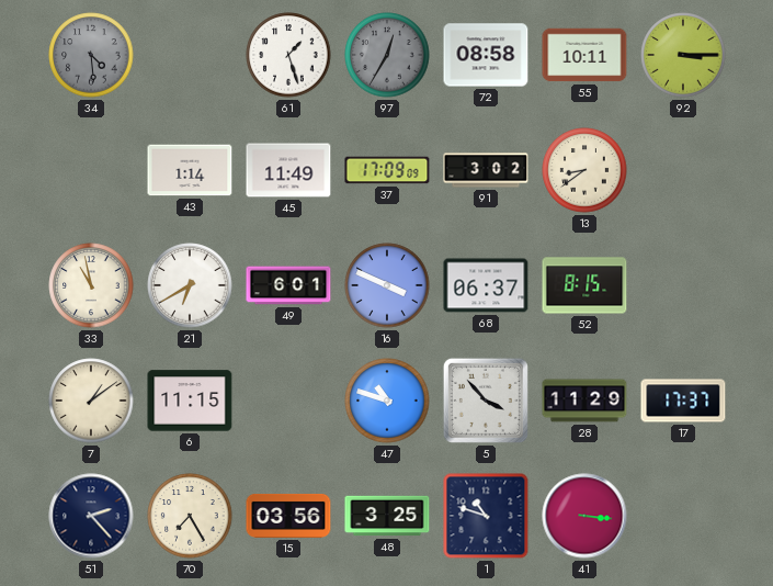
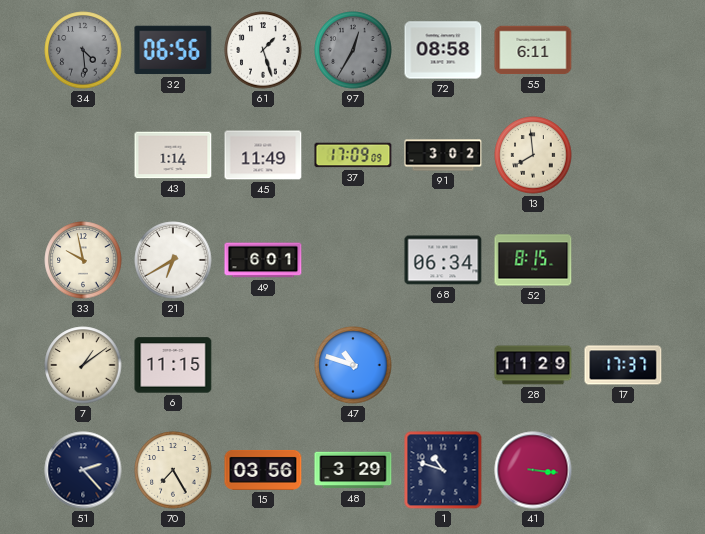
32: none -> 06:56
55: 10:11 -> 6:11
92: 3:15 -> none
13: 8:39 -> 7:59
33: 10:58 -> 9:58
16: 3:49 -> none
68: 06:37 -> 06:34
5: 3:53 -> none
48: 3:25 -> 3:29
